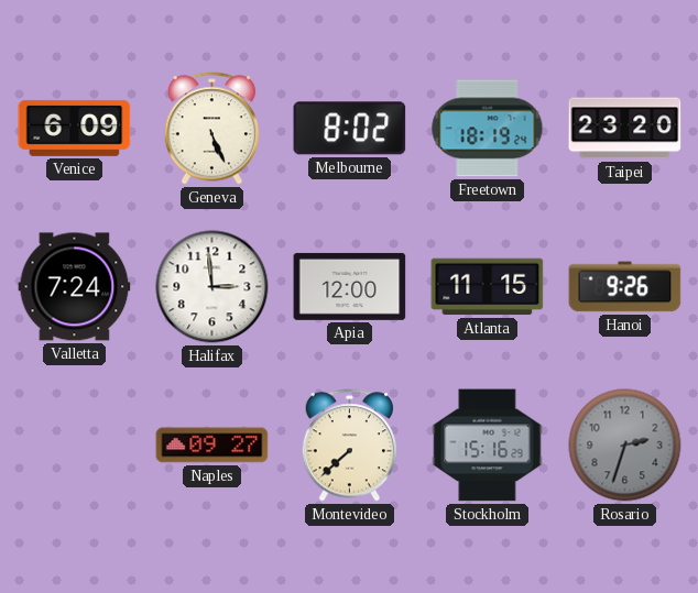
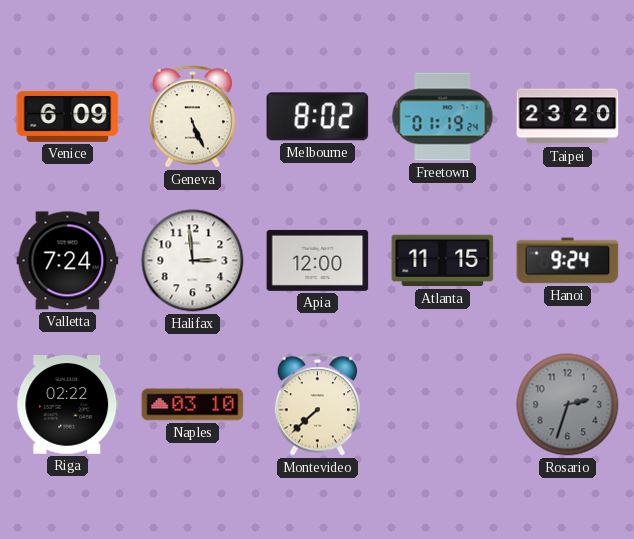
Freetown: 18:19 -> 01:19
Hanoi: 9:26 -> 9:24
Riga: none -> 02:22
Naples: 09:27 -> 03:10
Stockholm: 15:16 -> none
